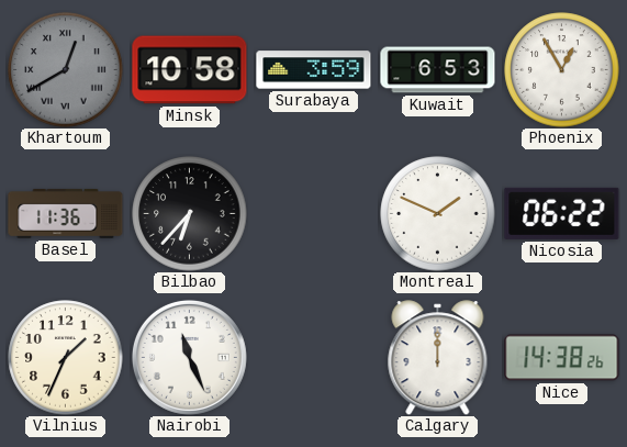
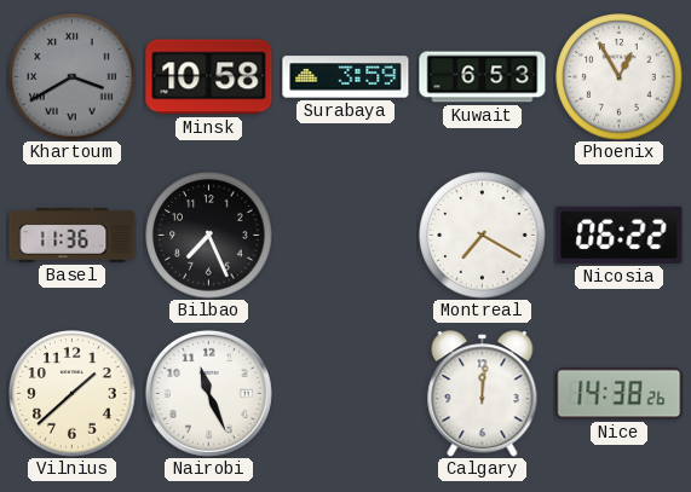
Khartoum: 12:40 -> 3:40
Bilbao: 6:37 -> 7:26
Montreal: 1:49 -> 7:20
Vilnius: 1:34 -> 1:38
Calgary: 12:00 -> 12:01
